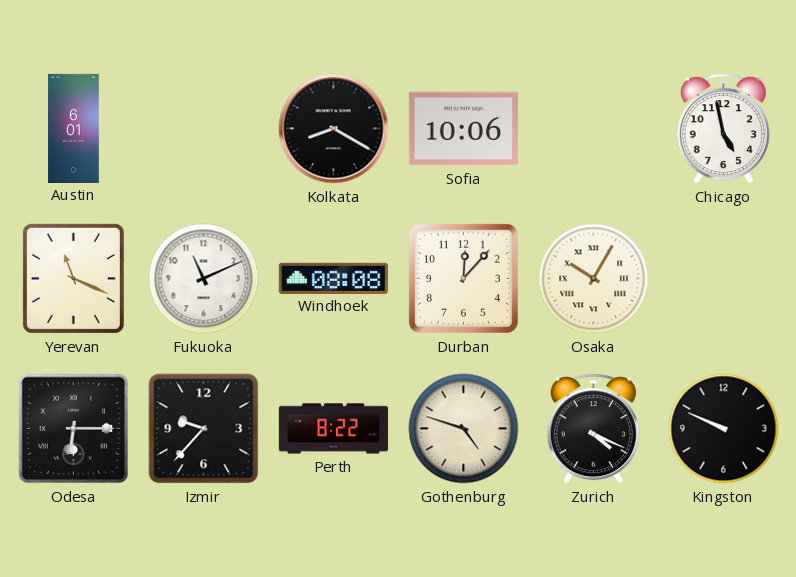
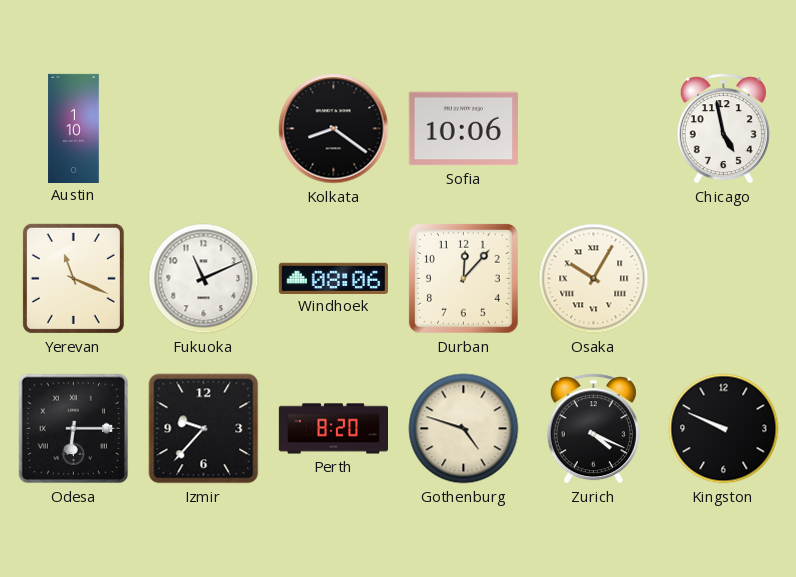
Austin: 6:01 -> 1:10
Kolkata: 8:20 -> 8:21
Windhoek: 08:08 -> 08:06
Perth: 8:22 -> 8:20
